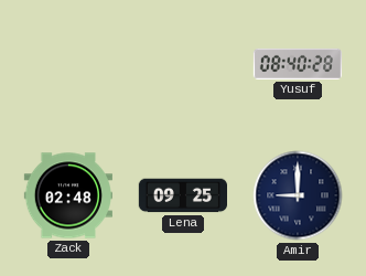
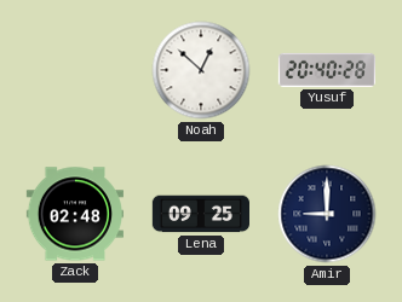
Noah: none -> 12:52
Yusuf: 08:40 -> 20:40
